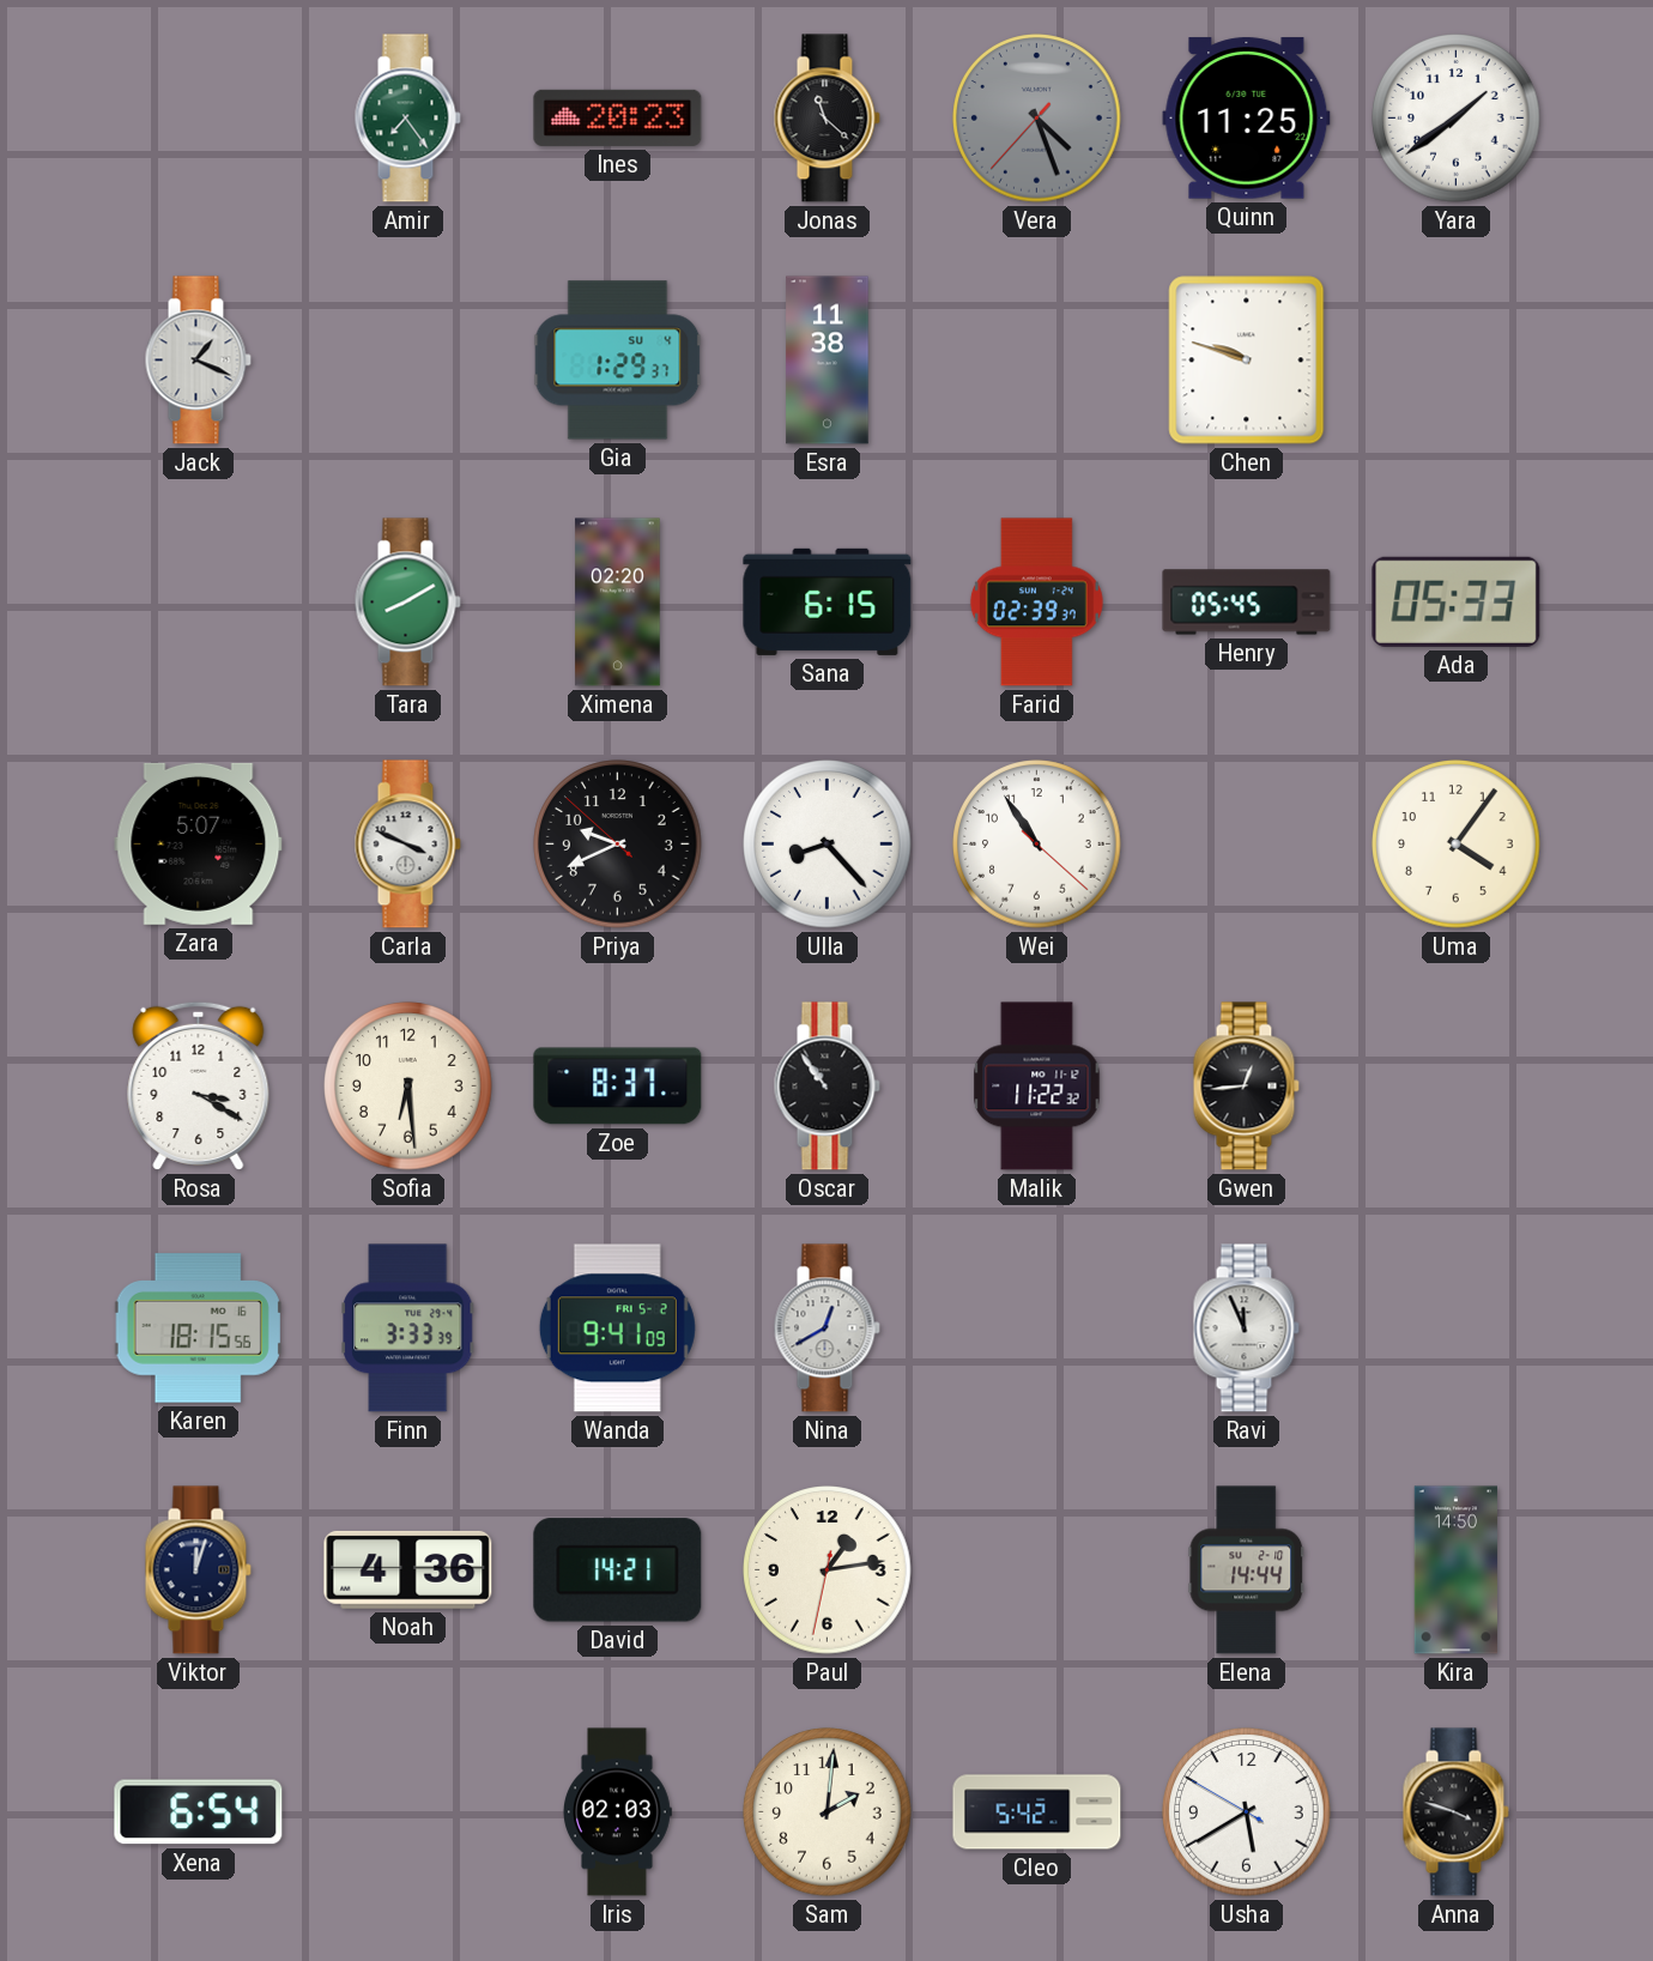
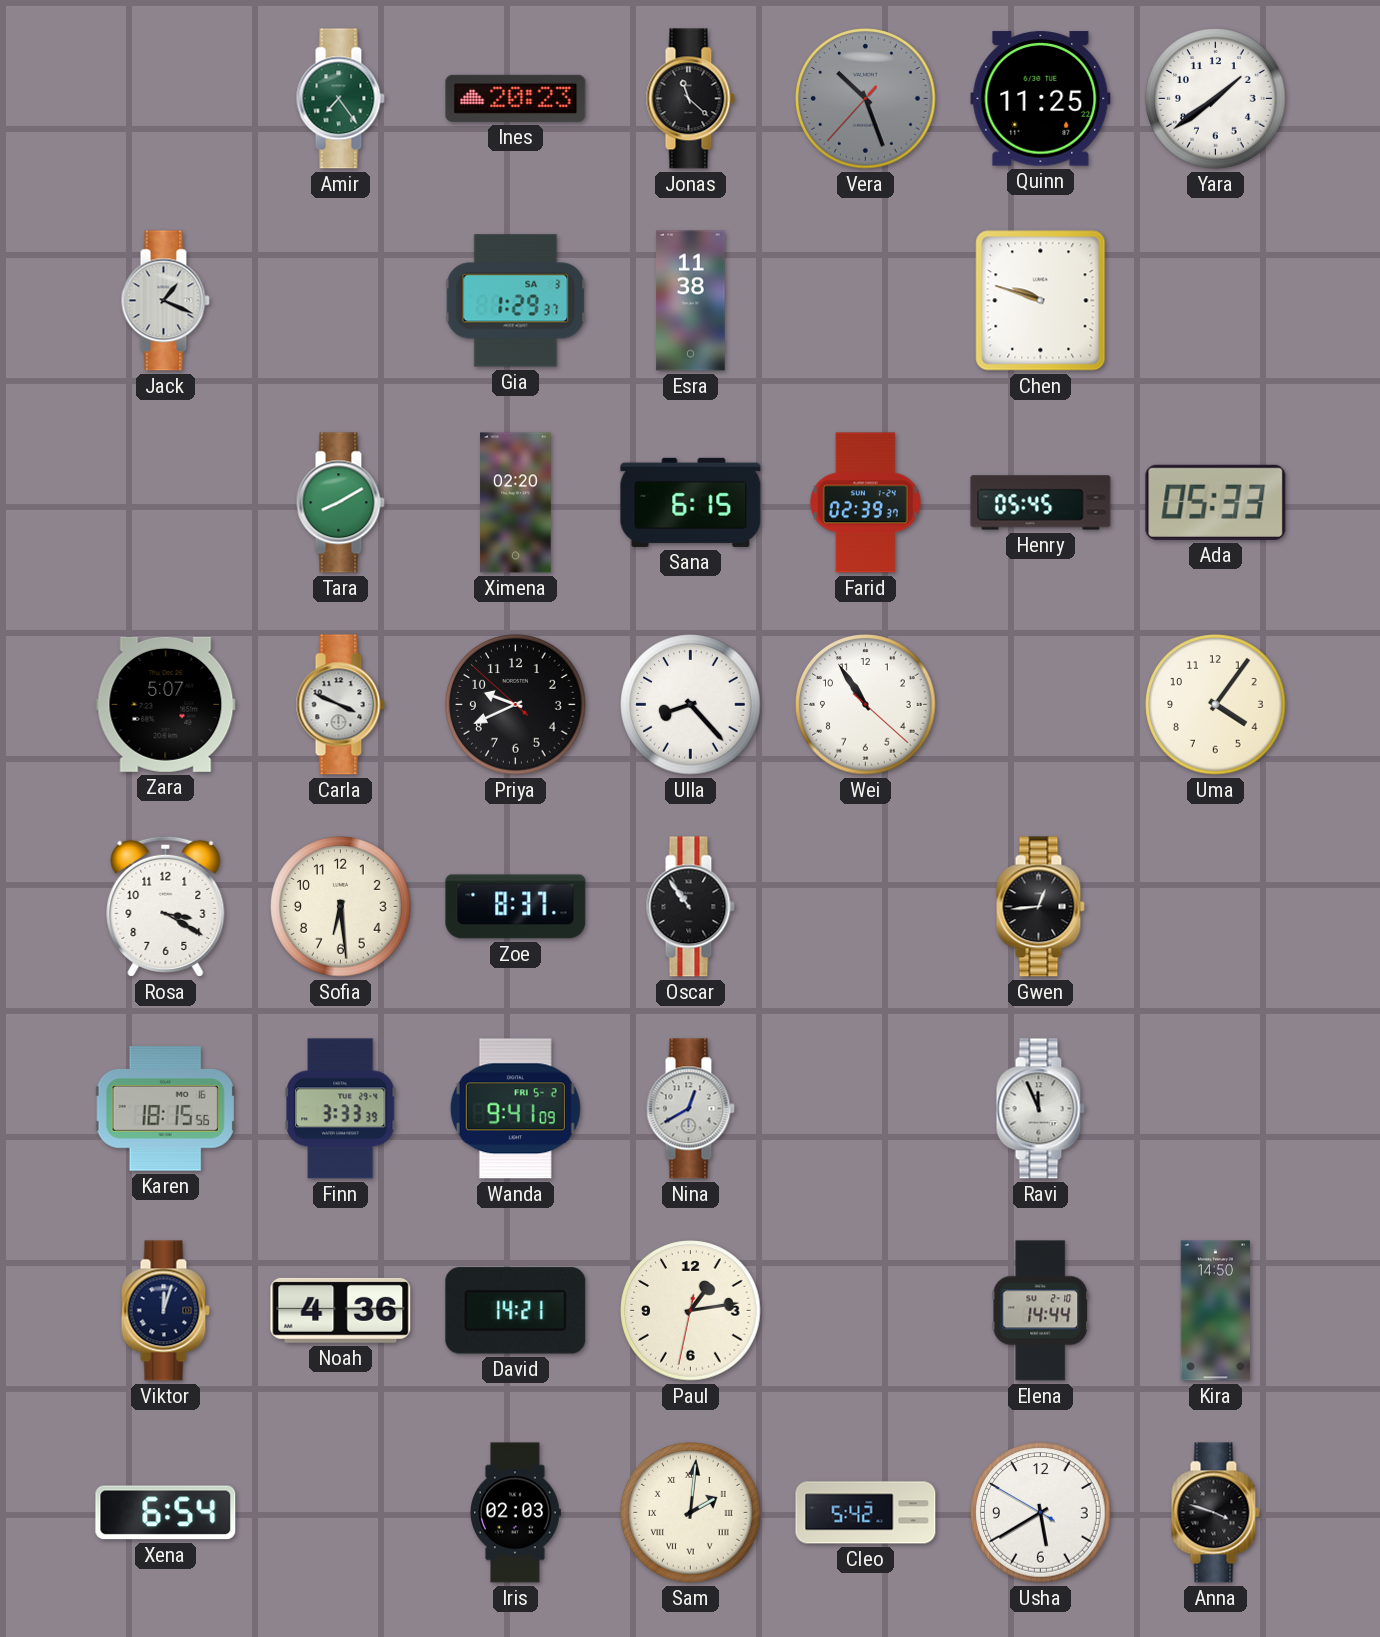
Vera: 4:26 -> 10:26
Gia date: SU 4 -> SA 3
Malik: 11:22 -> none
Sam numerals: Arabic -> Roman
